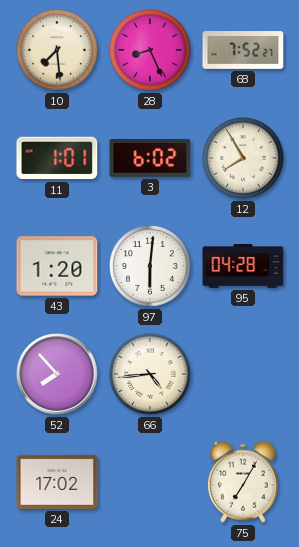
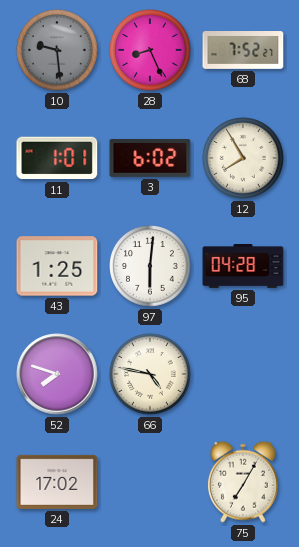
10: 7:29 -> 9:29
10 dial: cream -> grey
43: 1:20 -> 1:25
52: 7:53 -> 7:48
66: 4:44 -> 4:47
